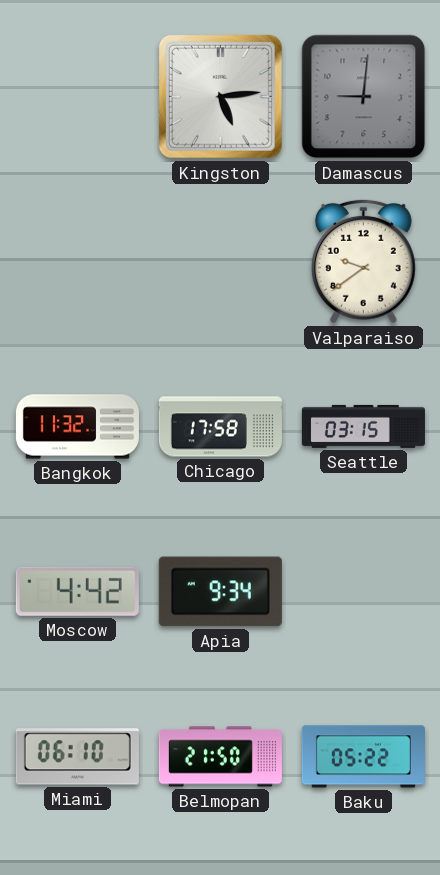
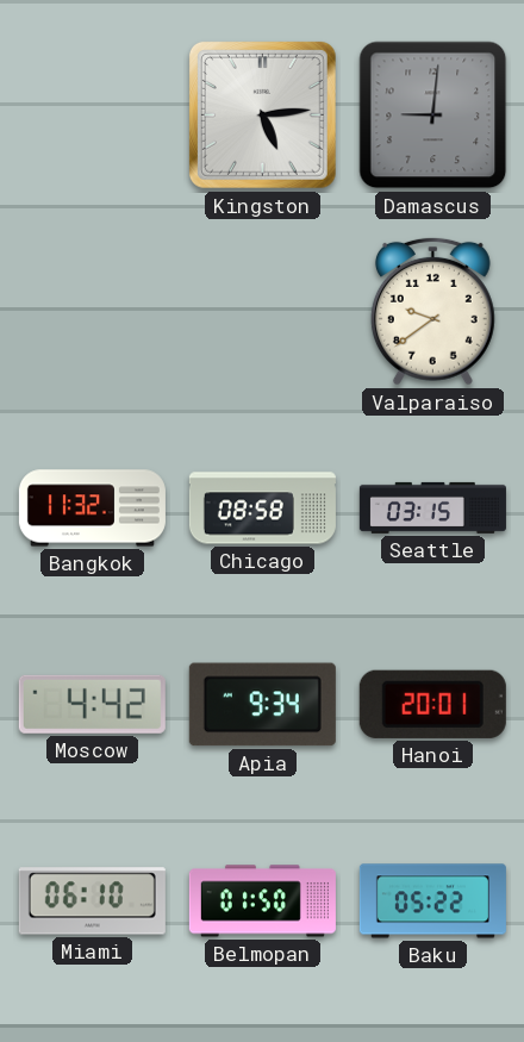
Chicago: 17:58 -> 08:58
Hanoi: none -> 20:01
Belmopan: 21:50 -> 01:50
